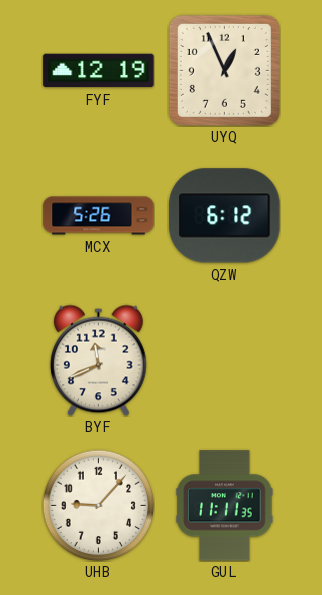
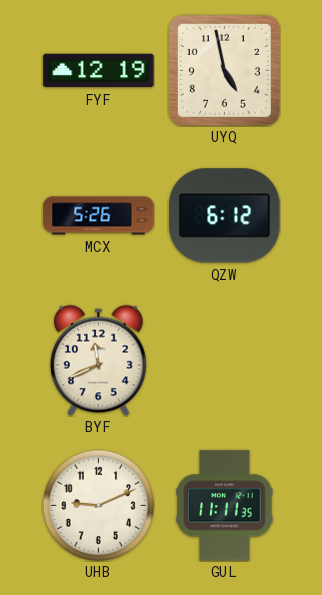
UYQ: 12:56 -> 4:58
UHB: 9:07 -> 9:11
